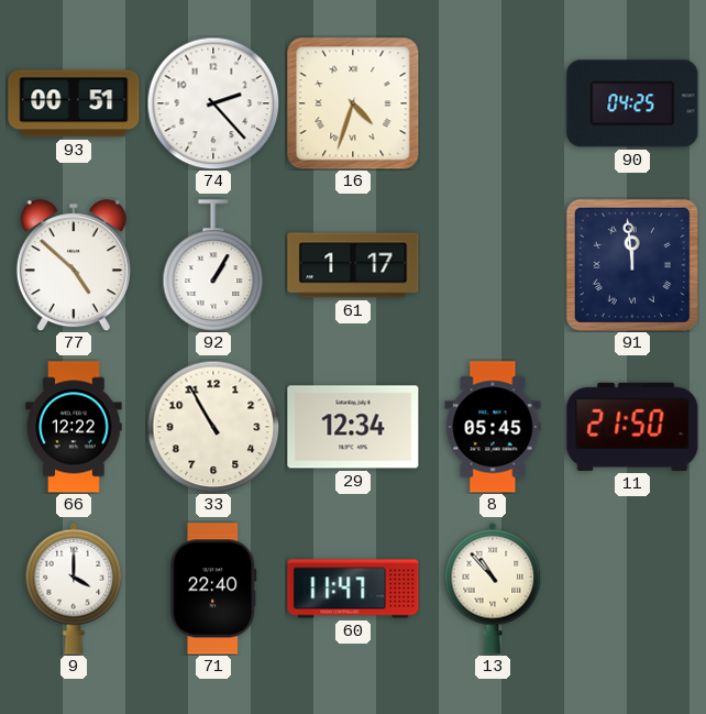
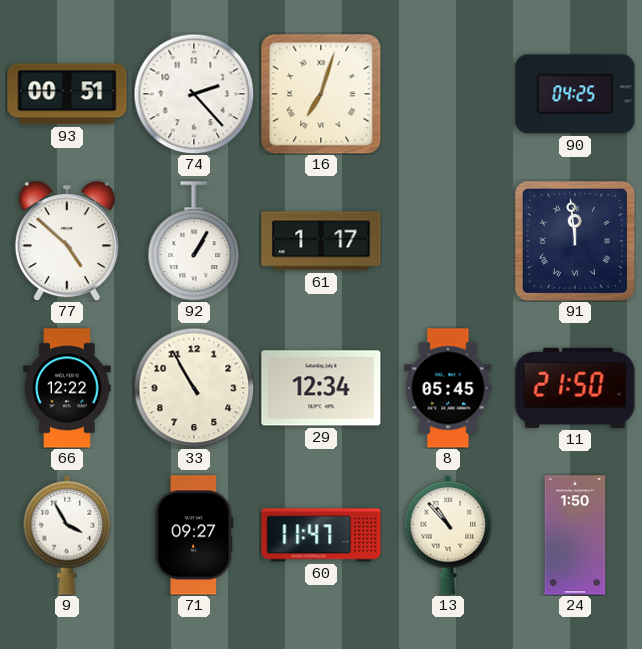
16: 4:33 -> 7:03
9: 4:00 -> 3:55
71: 22:40 -> 09:27
24: none -> 1:50
